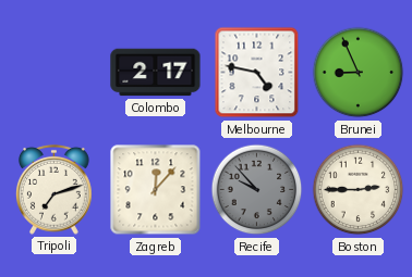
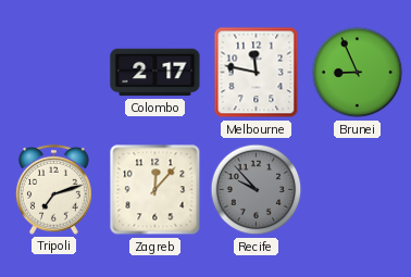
Melbourne: 4:47 -> 11:47
Boston: 2:45 -> none
